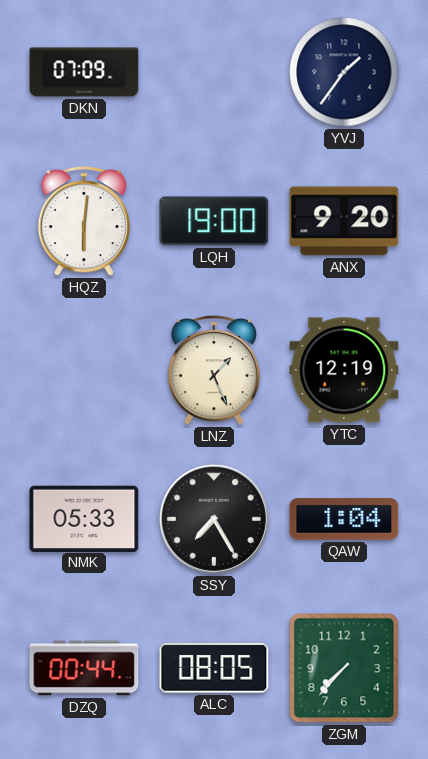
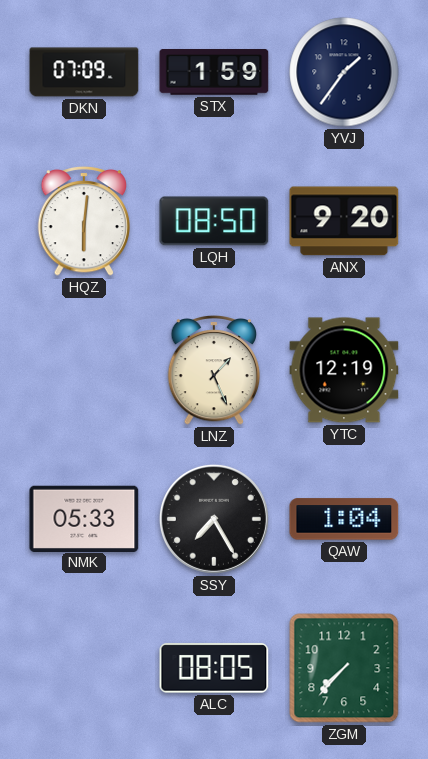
STX: none -> 1:59
LQH: 19:00 -> 08:50
DZQ: 00:44 -> none
